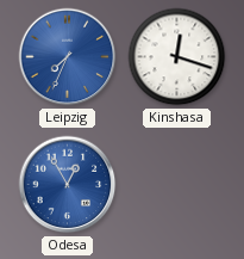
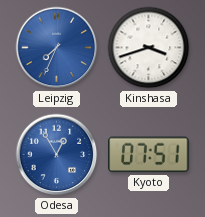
Kinshasa: 12:18 -> 3:42
Kyoto: none -> 07:51
